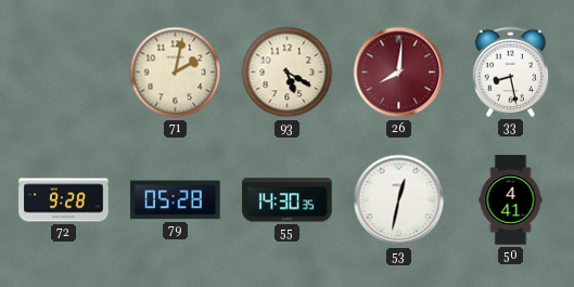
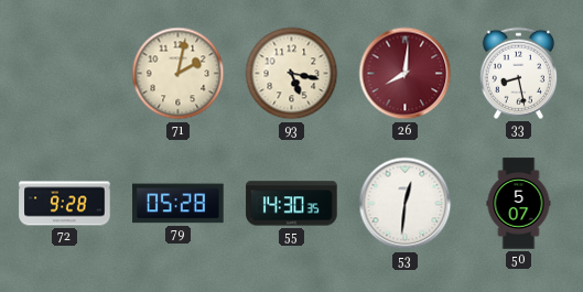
93: 5:20 -> 5:17
53: 12:32 -> 12:31
50: 4:41 -> 5:07
